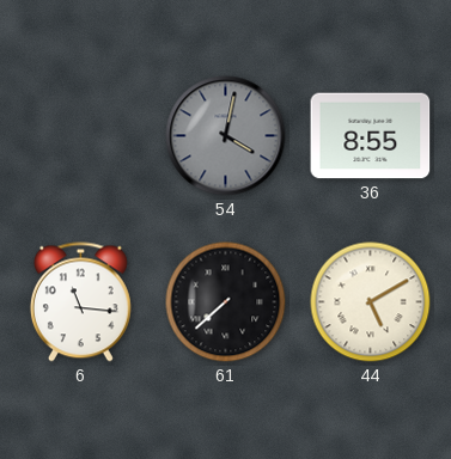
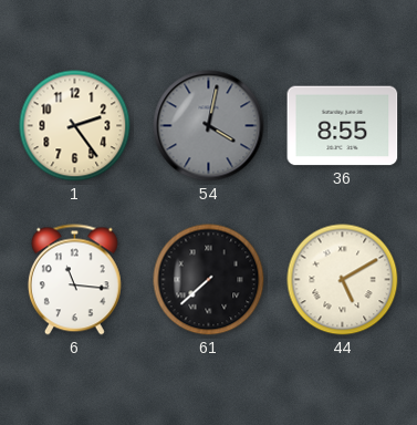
1: none -> 2:24
